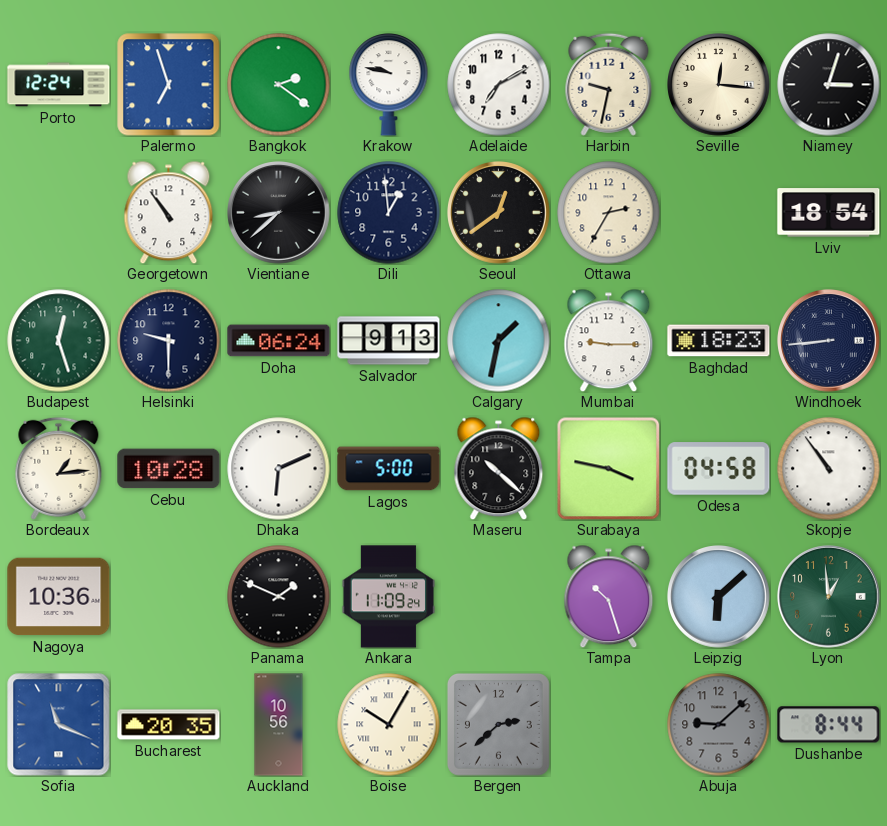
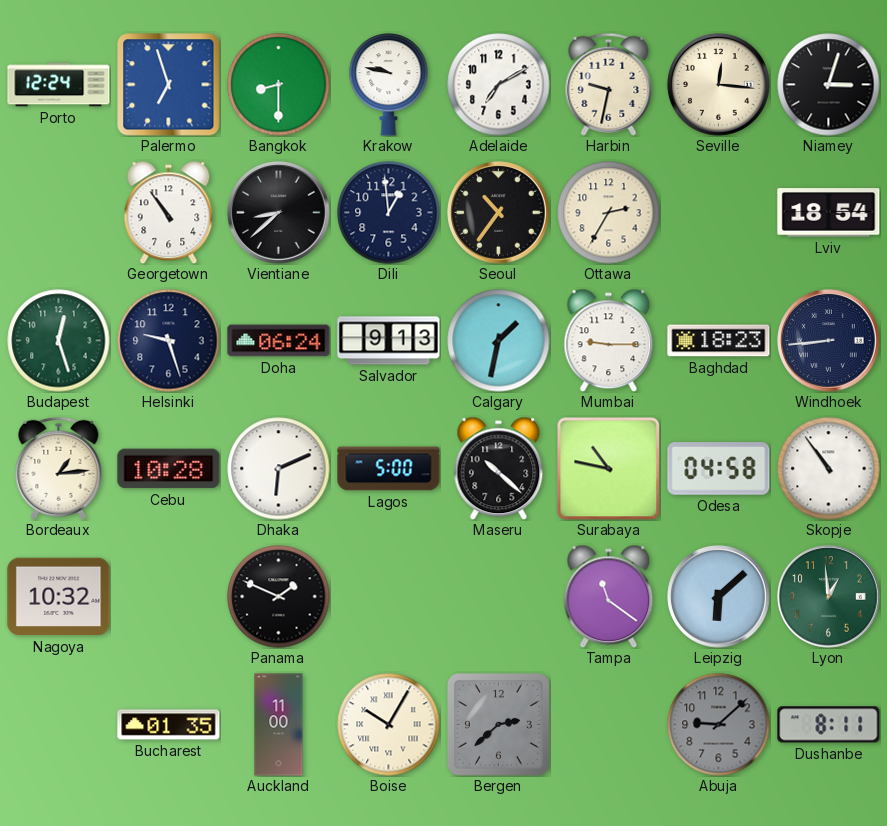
Bangkok: 2:21 -> 8:30
Seoul: 12:39 -> 10:36
Helsinki: 9:30 -> 9:27
Surabaya: 3:47 -> 10:47
Nagoya: 10:36 -> 10:32
Ankara: 11:09 -> none
Tampa: 10:27 -> 11:21
Sofia: 11:19 -> none
Bucharest: 20:35 -> 01:35
Auckland: 10:56 -> 11:00
Dushanbe: 8:44 -> 8:11
